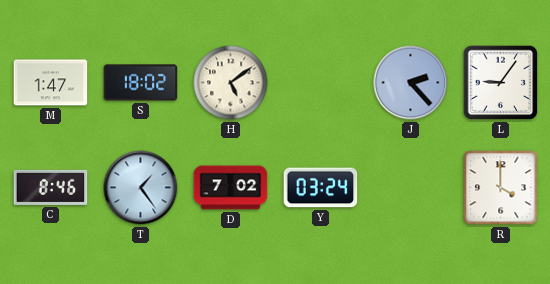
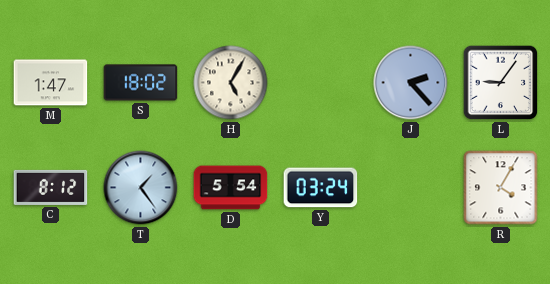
H: 5:09 -> 5:05
C: 8:46 -> 8:12
D: 7:02 -> 5:54
R: 4:00 -> 4:05
